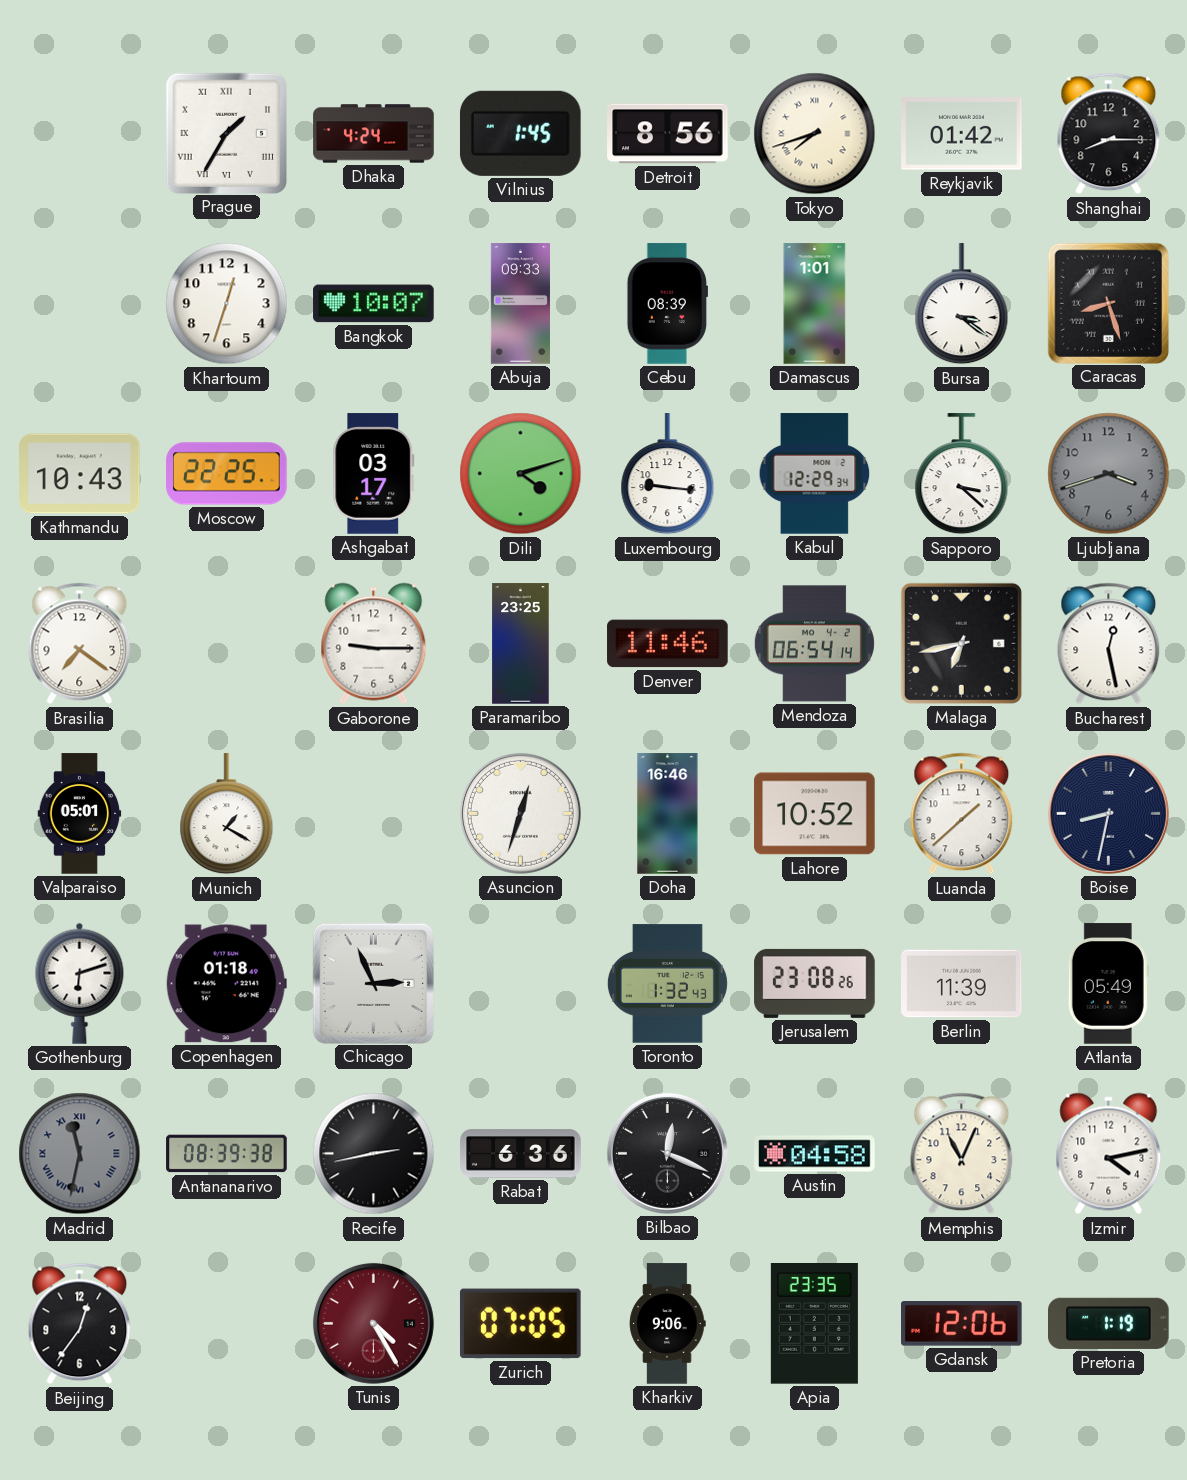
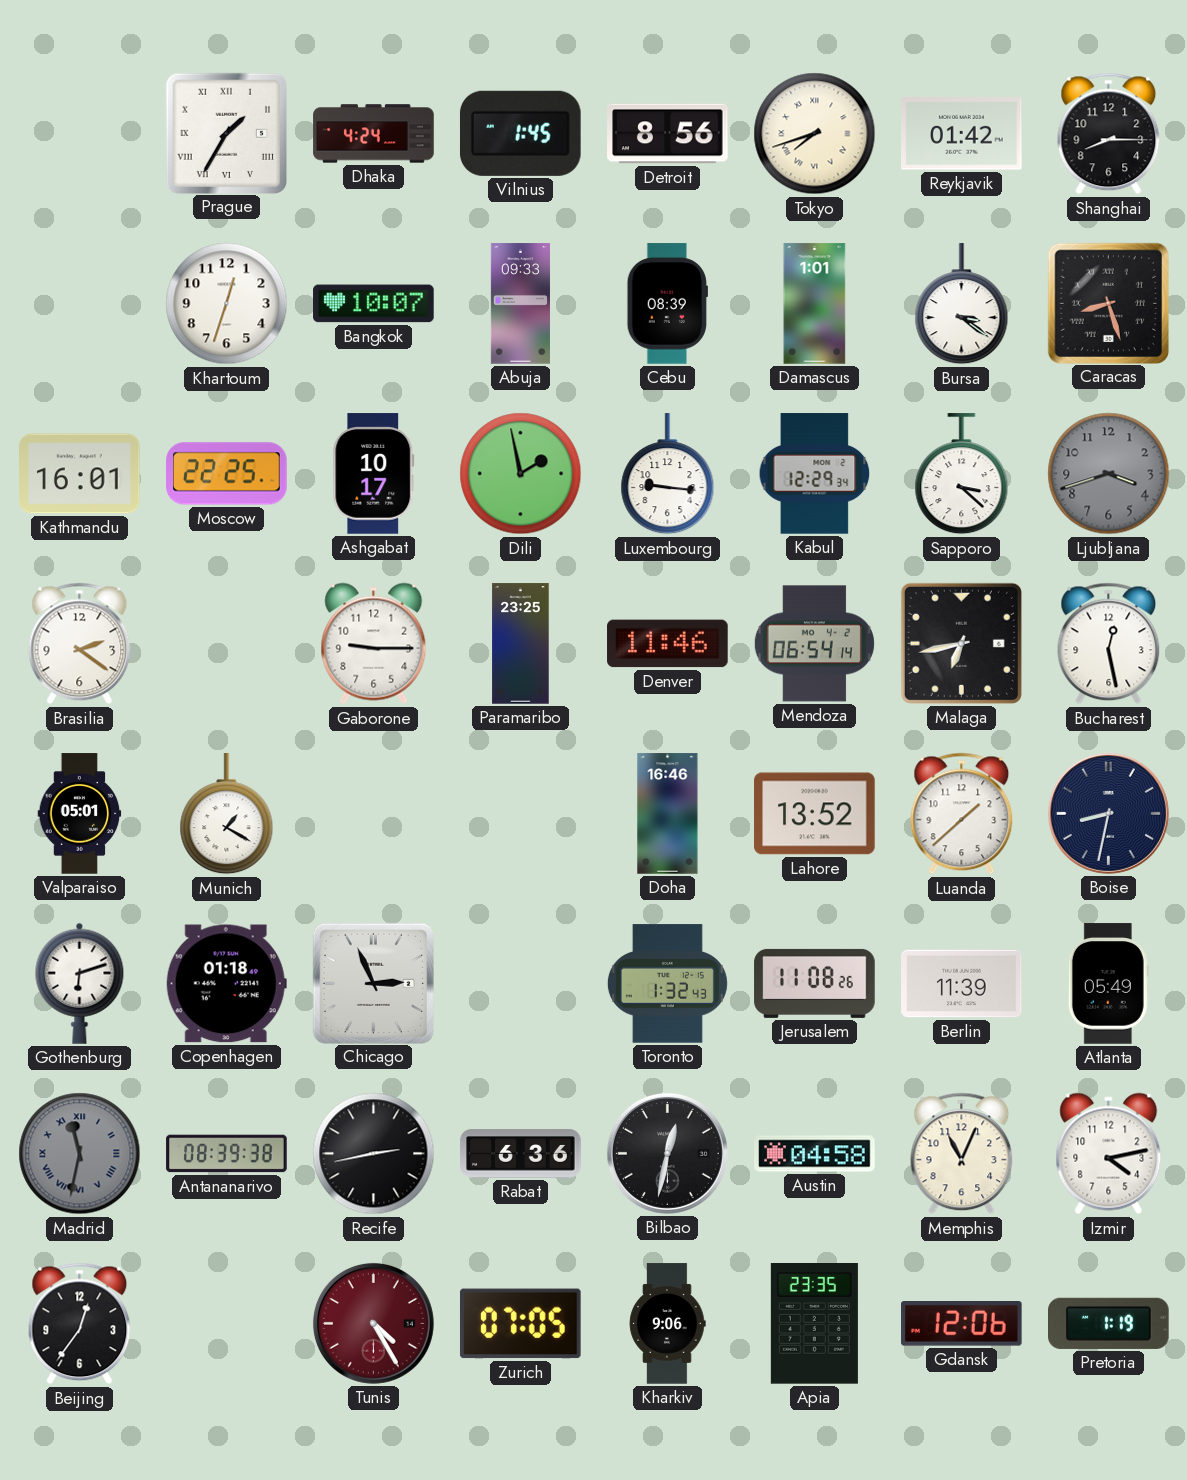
Kathmandu: 10:43 -> 16:01
Ashgabat: 03:17 -> 10:17
Dili: 4:12 -> 1:58
Brasilia: 7:21 -> 2:21
Asuncion: 12:33 -> none
Lahore: 10:52 -> 13:52
Jerusalem: 23:08 -> 11:08
Bilbao: 12:19 -> 12:32
